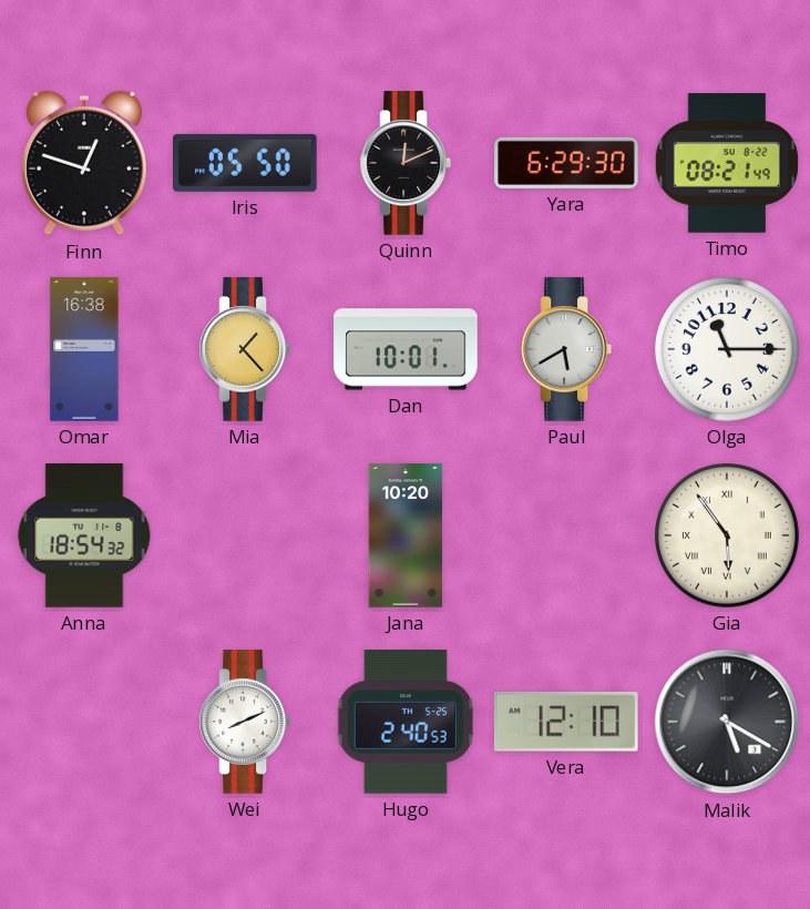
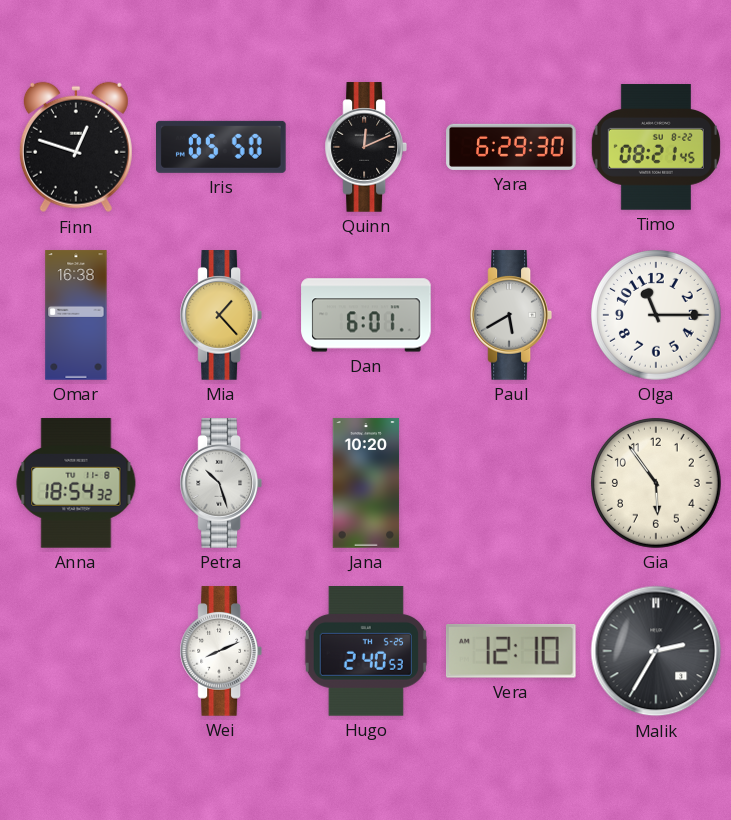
Timo: 08:21:49 -> 08:21:45
Dan: 10:01 -> 6:01
Petra: none -> 10:27
Gia numerals: Roman -> Arabic
Malik: 5:20 -> 2:35
